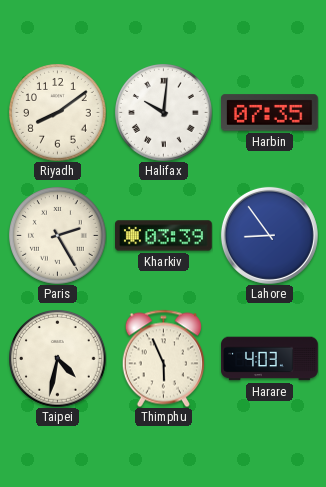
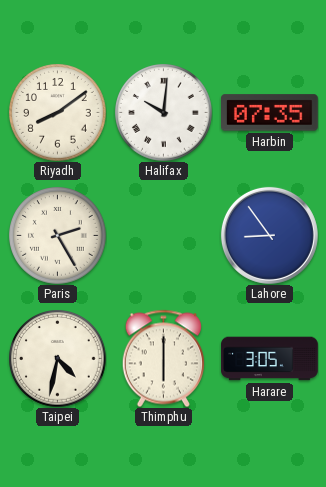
Kharkiv: 03:39 -> none
Thimphu: 5:56 -> 6:00
Harare: 4:03 -> 3:05
